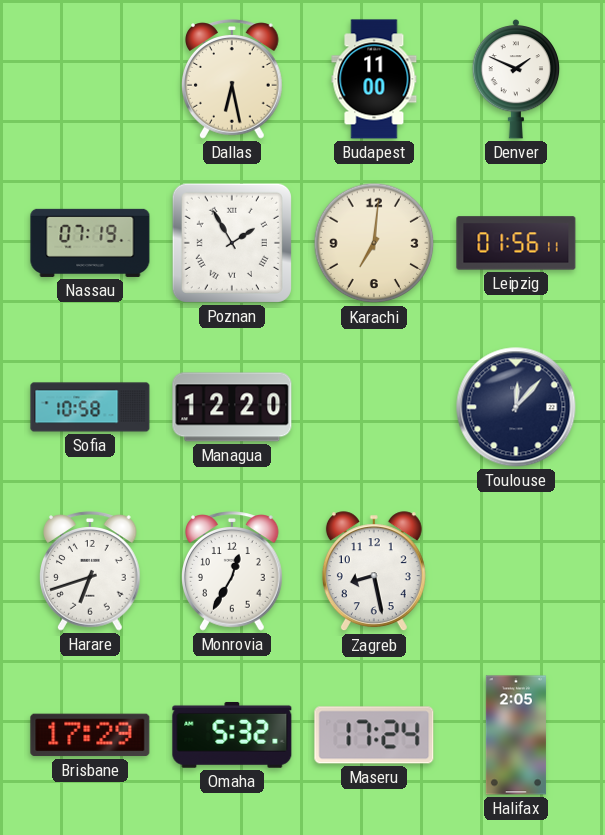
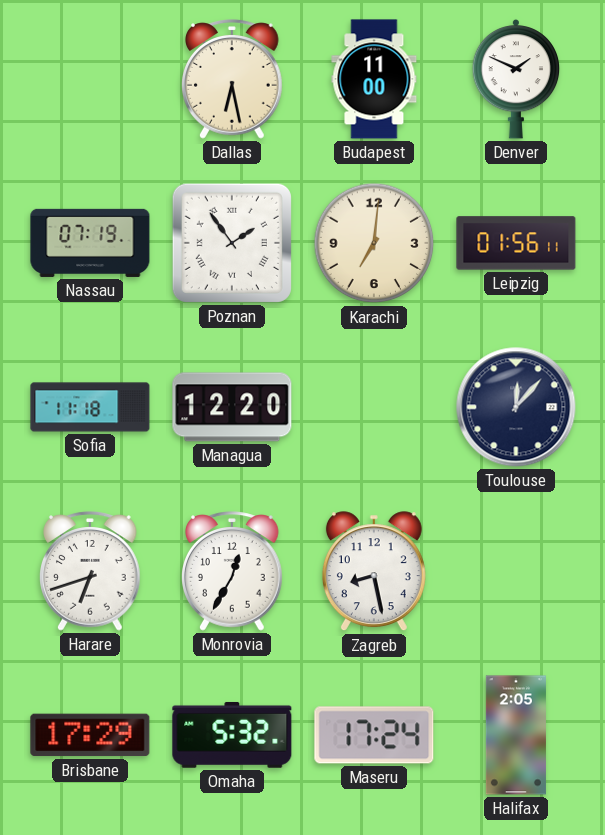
Poznan: 1:55 -> 1:54
Sofia: 10:58 -> 11:18
